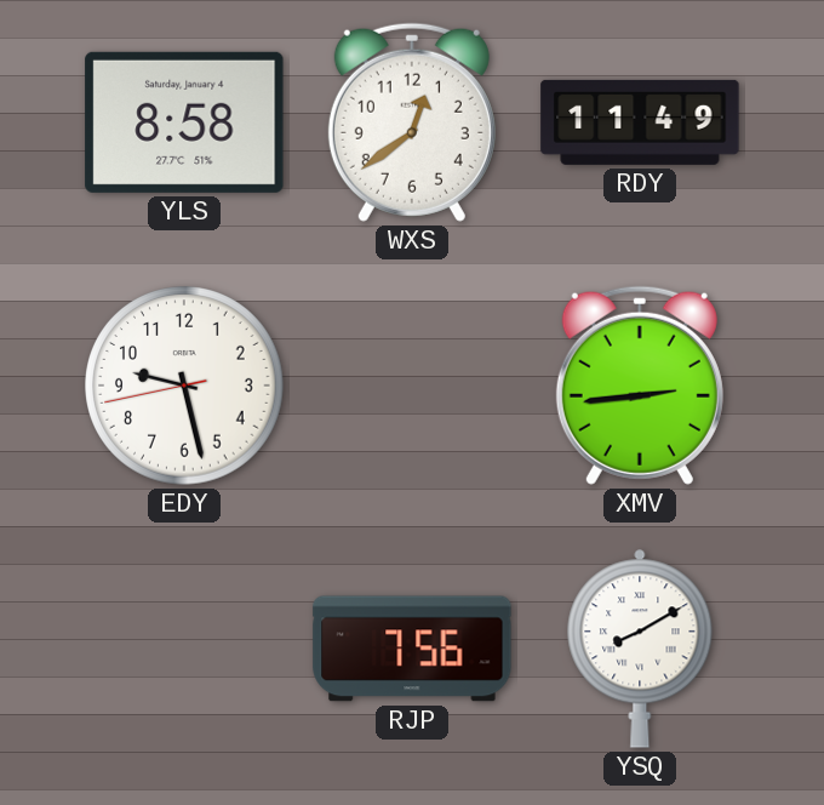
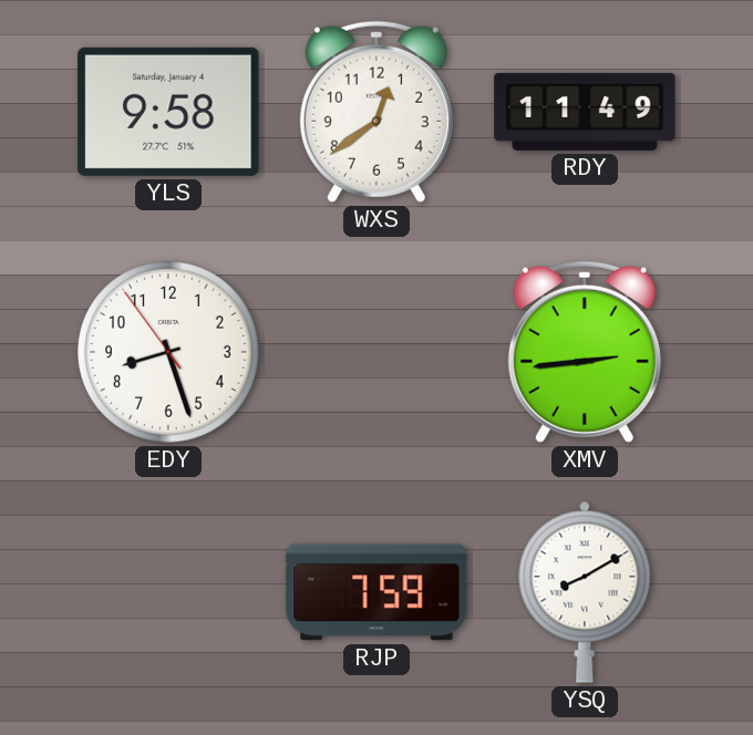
YLS: 8:58 -> 9:58
EDY: 9:27 -> 8:26
RJP: 7:56 -> 7:59
